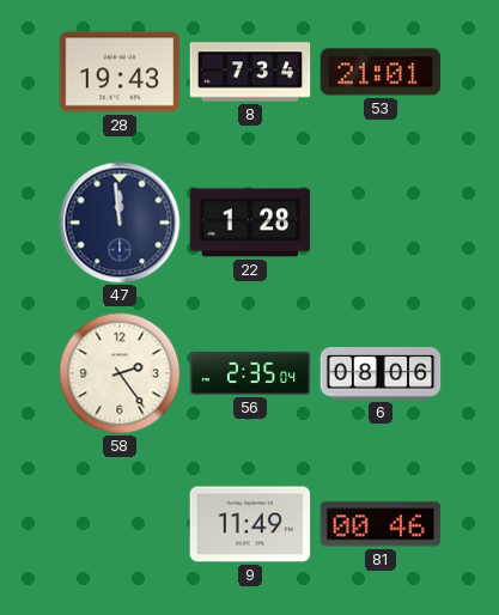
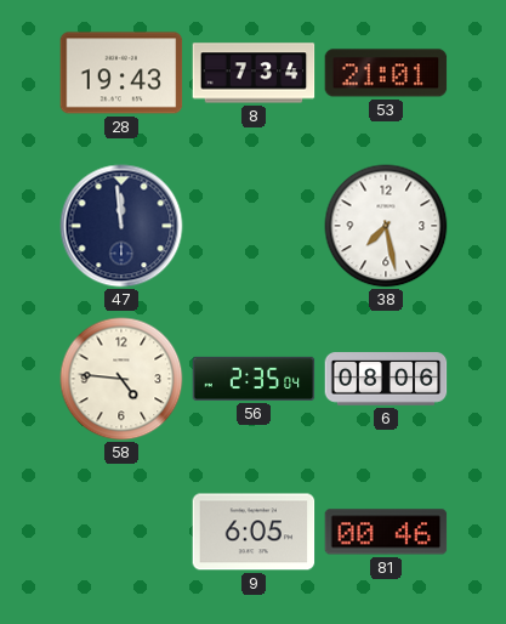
22: 1:28 -> none
38: none -> 7:28
58: 2:24 -> 4:46
9: 11:49 -> 6:05
